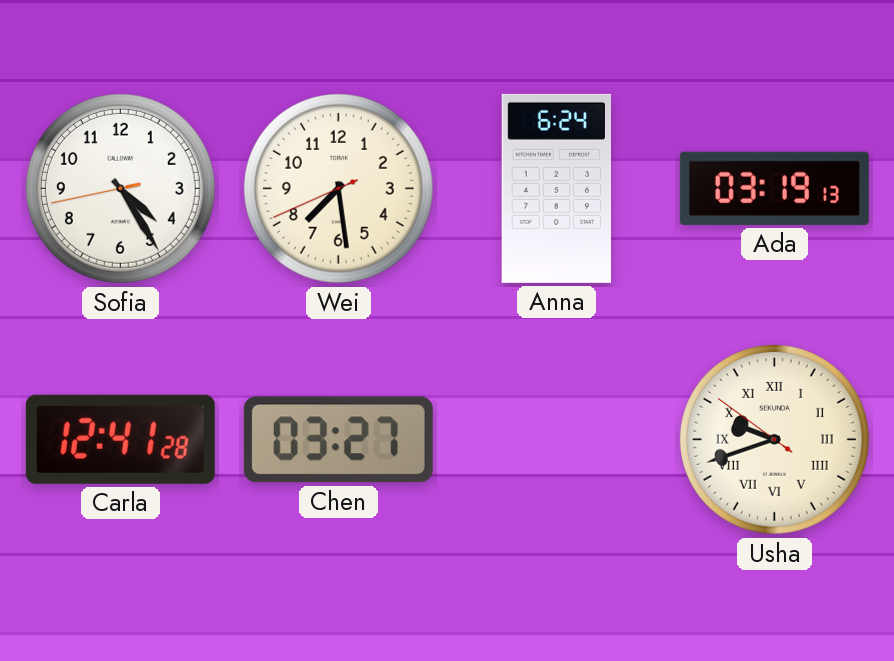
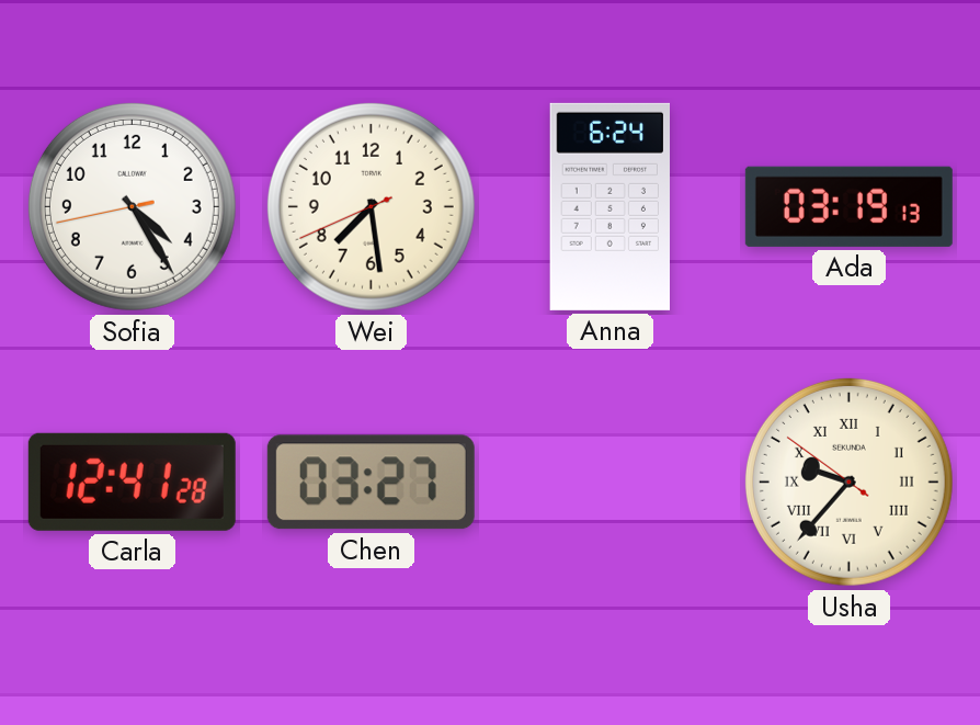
Usha: 9:41 -> 9:36
